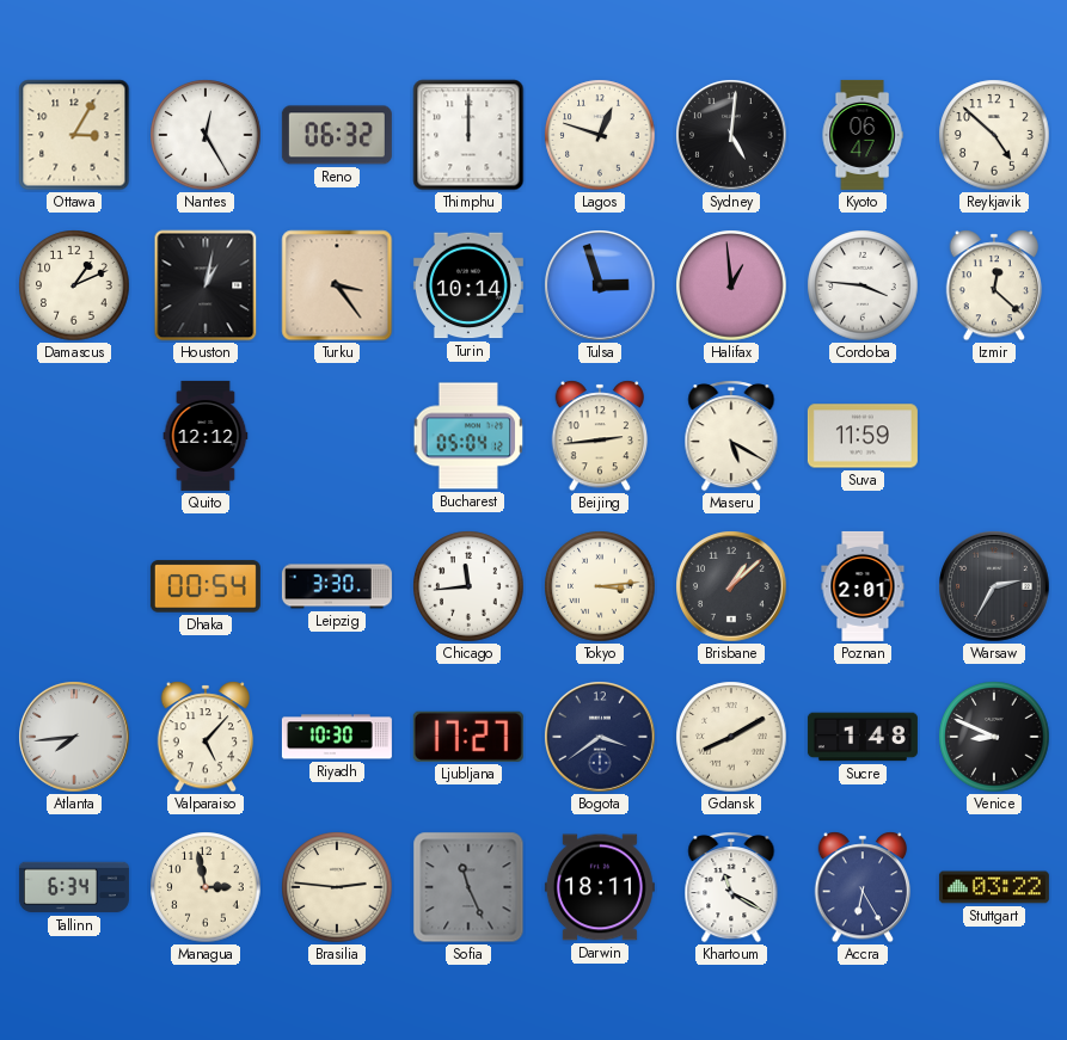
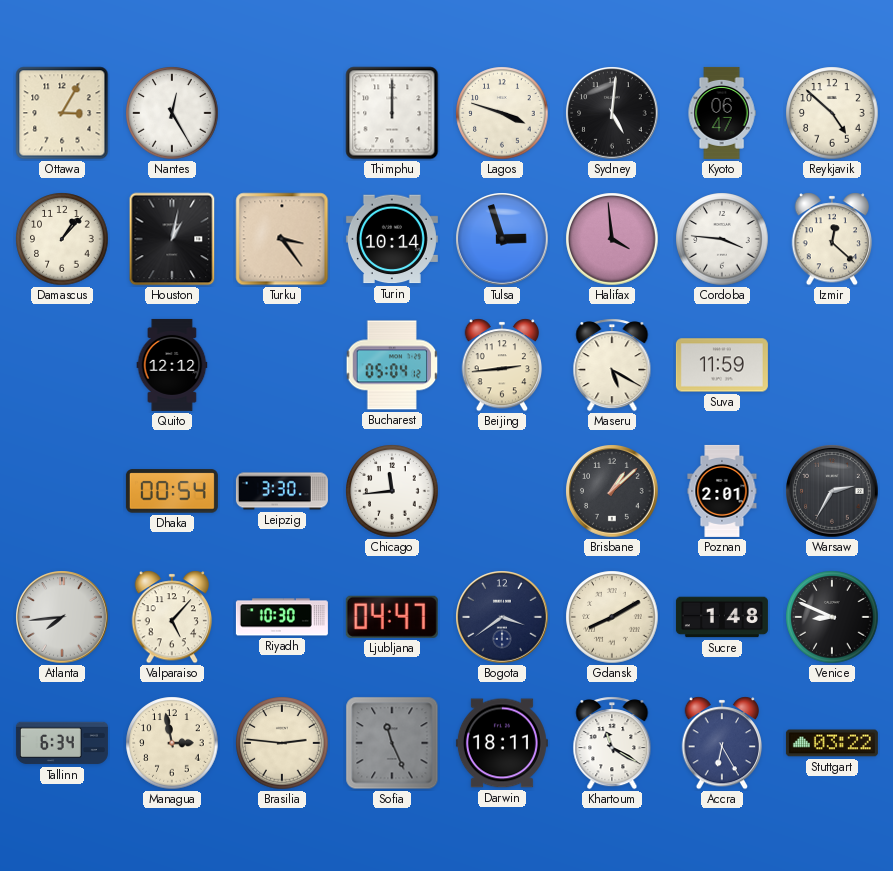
Reno: 06:32 -> none
Lagos: 12:48 -> 3:48
Damascus: 1:11 -> 1:07
Halifax: 12:59 -> 3:59
Tokyo: 3:14 -> none
Ljubljana: 17:27 -> 04:47
